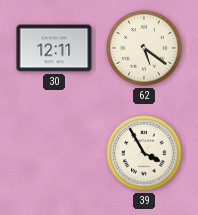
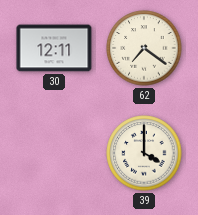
62: 5:21 -> 7:21
39: 3:55 -> 4:00
